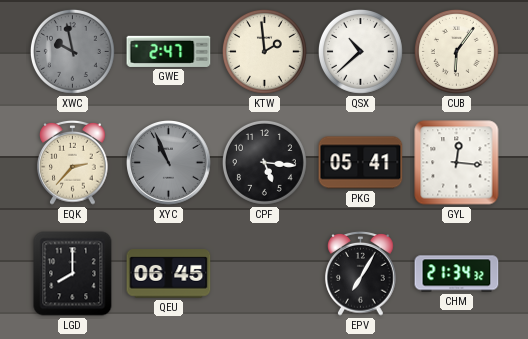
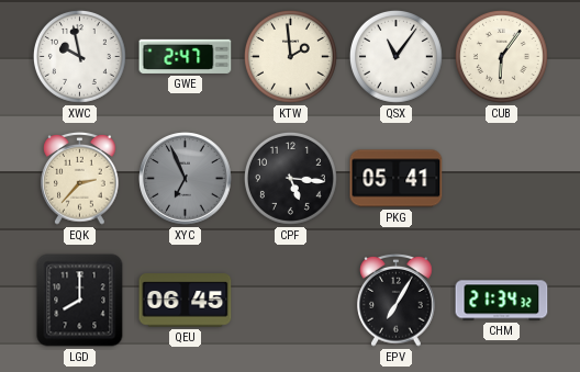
XWC dial: grey -> white
QSX: 10:38 -> 11:06
XYC: 10:56 -> 6:56
GYL: 12:16 -> none
